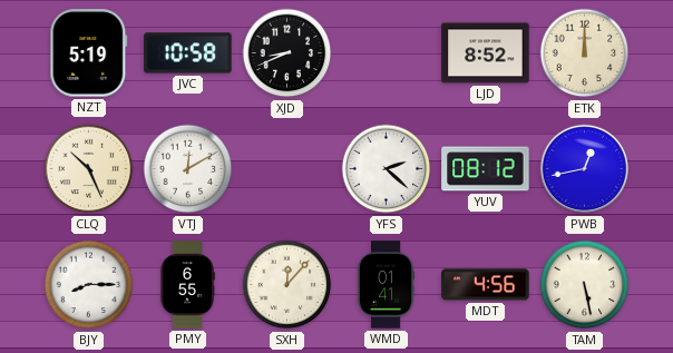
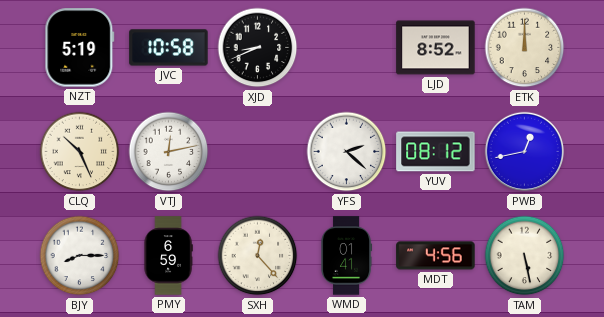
VTJ: 12:10 -> 12:13
PMY: 6:55 -> 6:59
SXH: 12:07 -> 12:23
